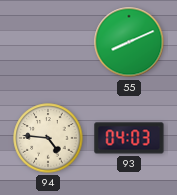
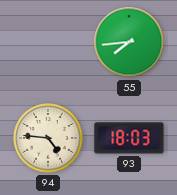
55: 8:11 -> 7:44
93: 04:03 -> 18:03
